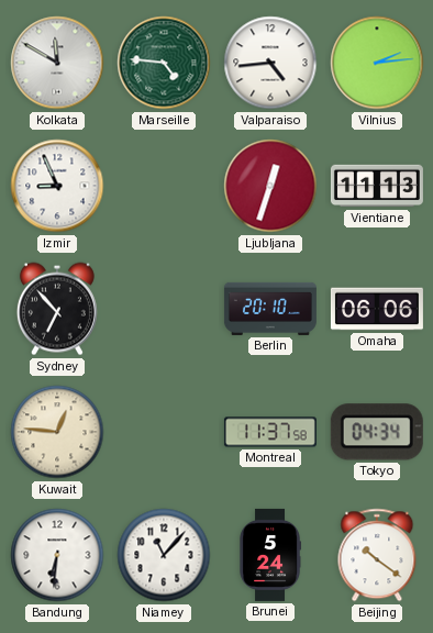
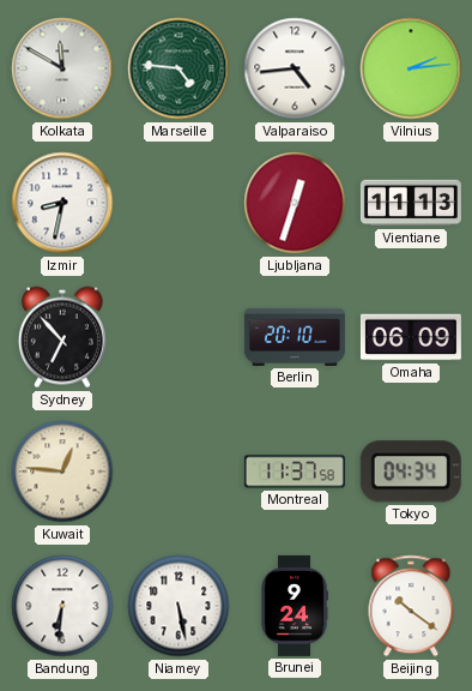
Izmir: 8:56 -> 8:32
Omaha: 06:06 -> 06:09
Niamey: 11:07 -> 5:28
Brunei: 5:24 -> 9:24
